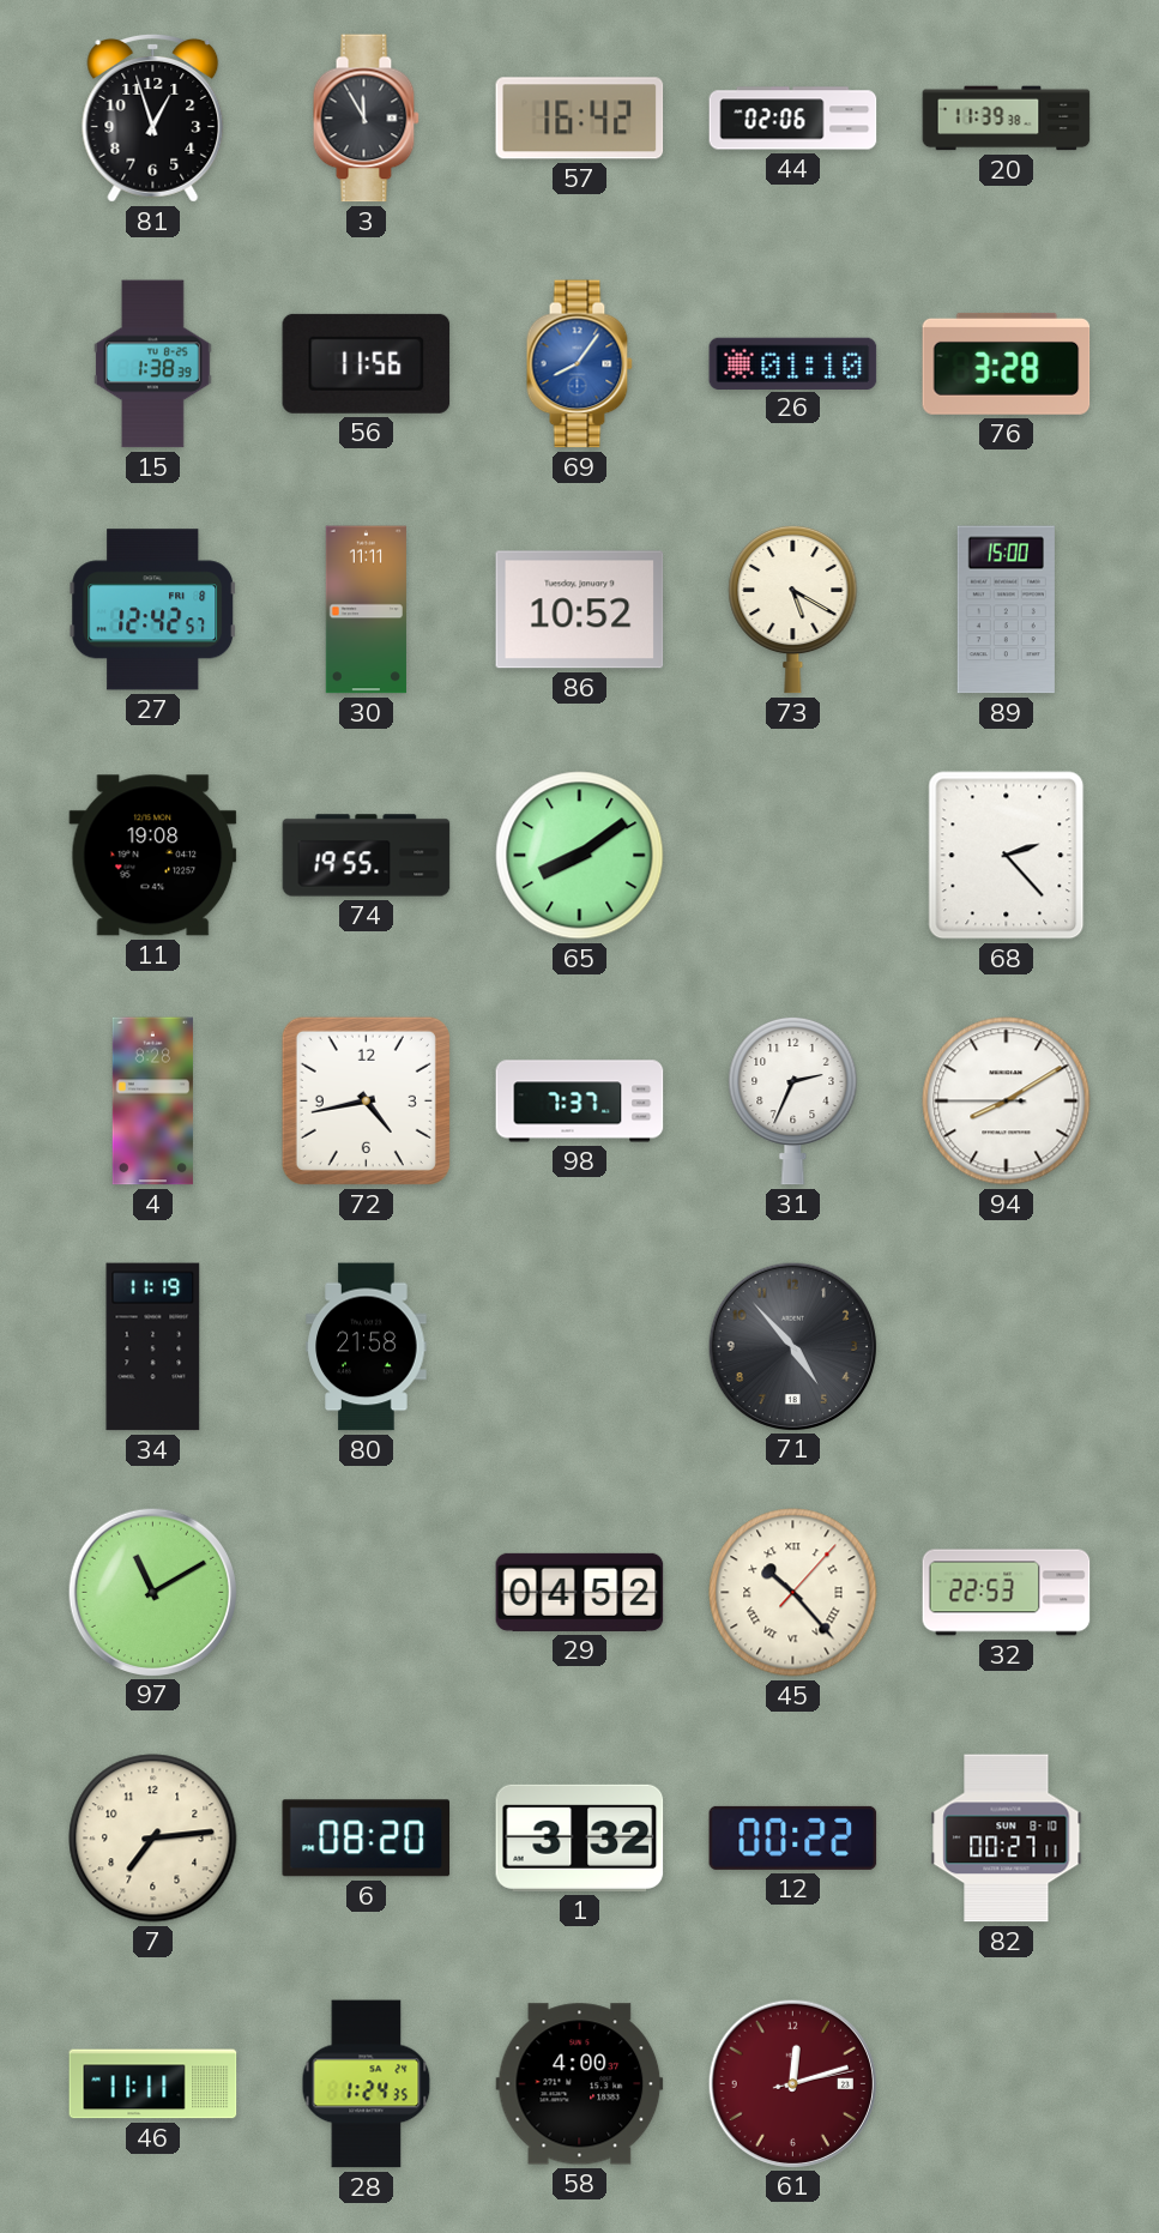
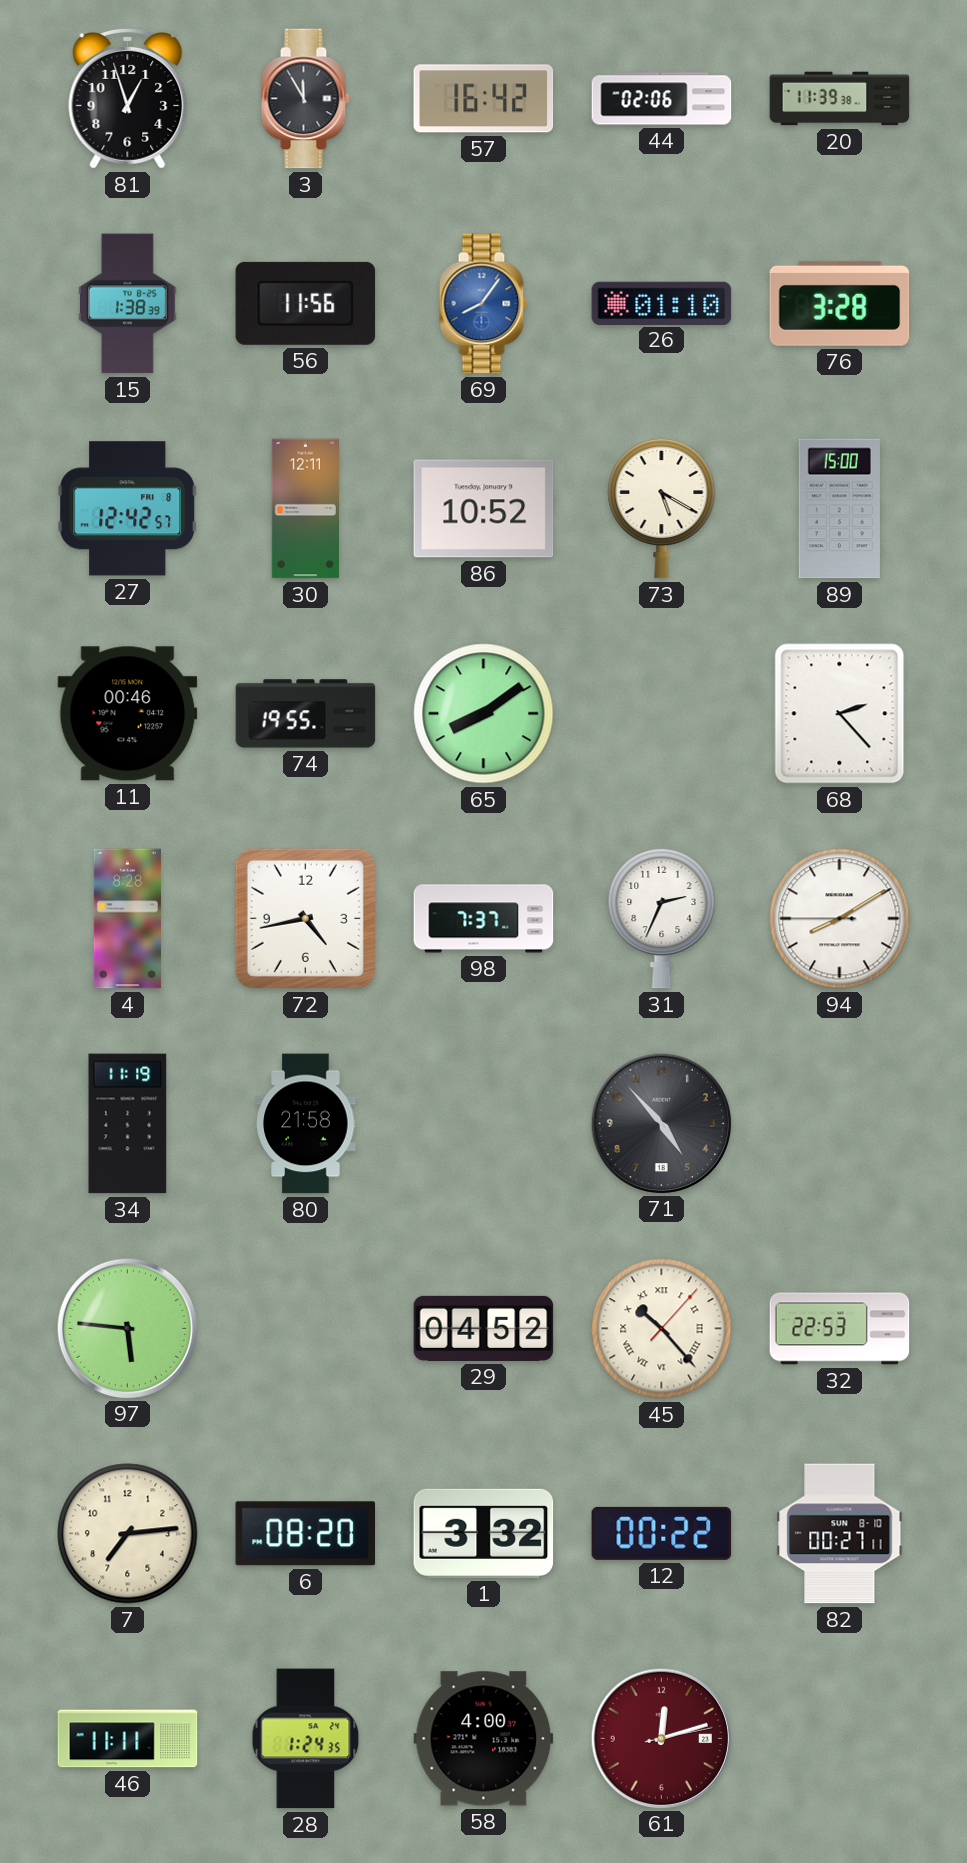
30: 11:11 -> 12:11
11: 19:08 -> 00:46
97: 11:10 -> 5:46
